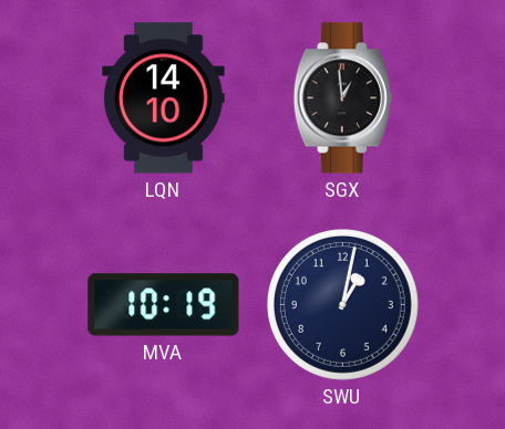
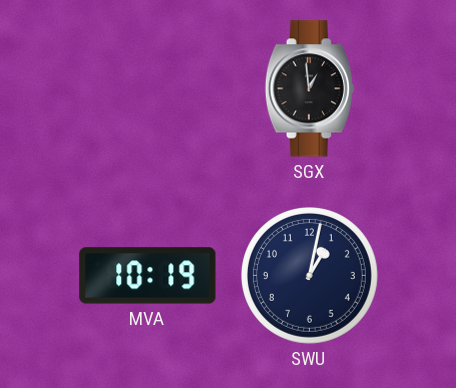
LQN: 14:10 -> none
